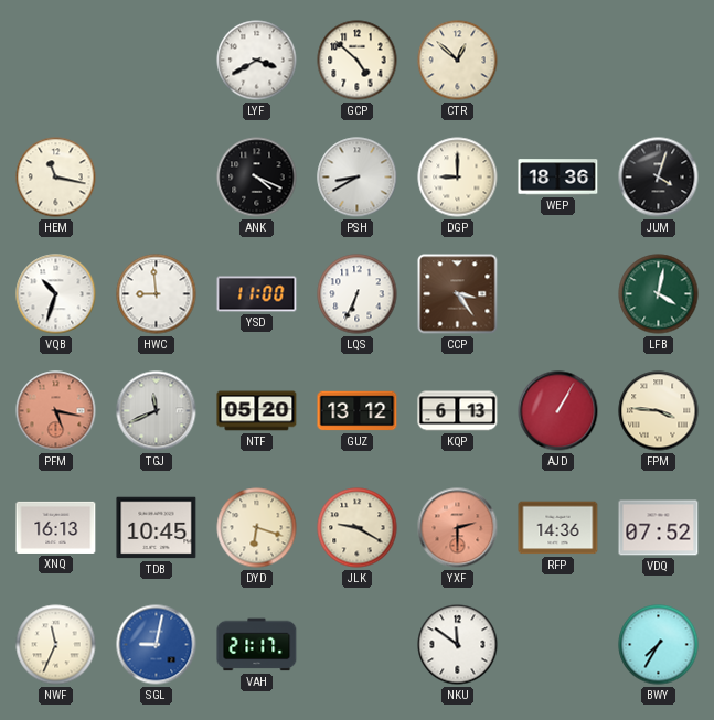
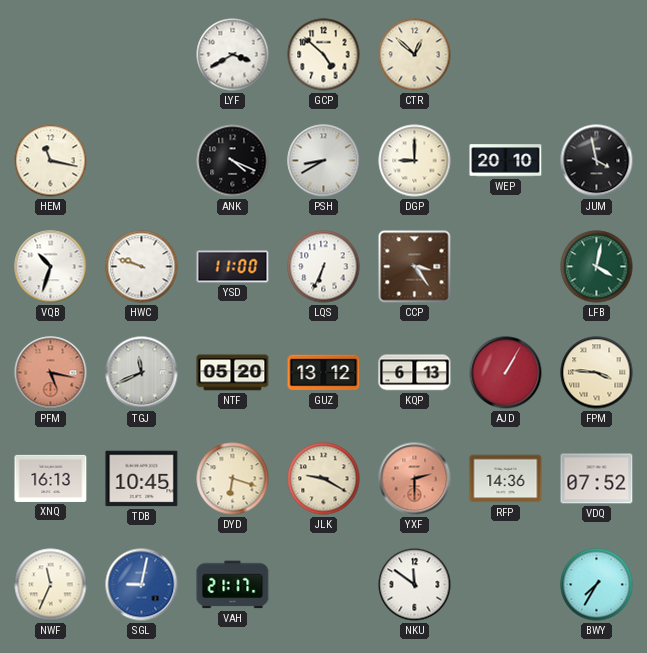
WEP: 18:36 -> 20:10
JUM: 4:03 -> 3:58
HWC: 8:59 -> 9:48
